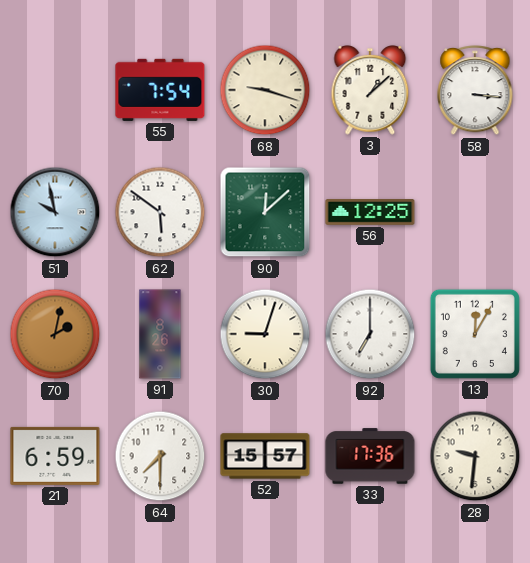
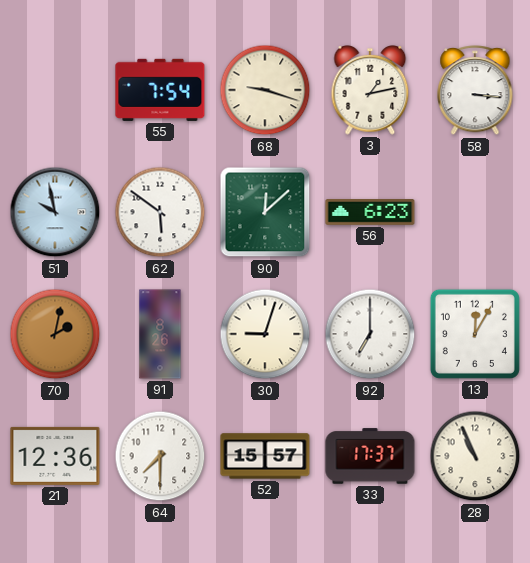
3: 1:08 -> 1:13
56: 12:25 -> 6:23
21: 6:59 -> 12:36
33: 17:36 -> 17:37
28: 9:31 -> 10:56
